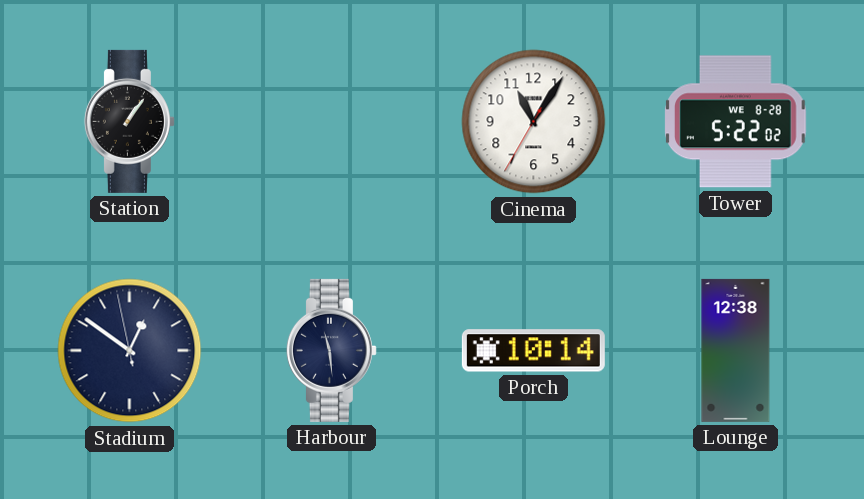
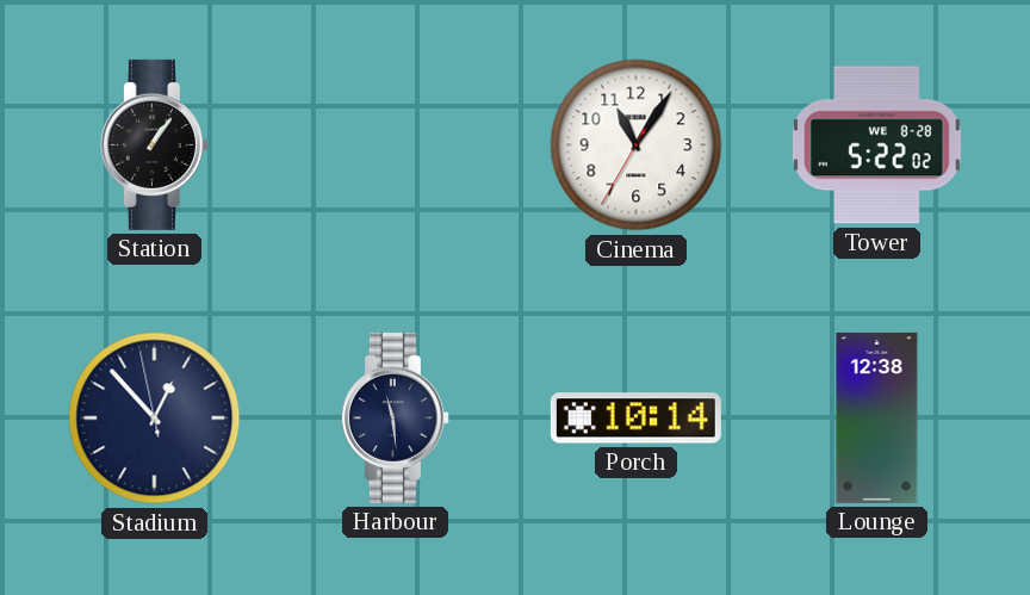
Stadium: 12:50 -> 12:52
